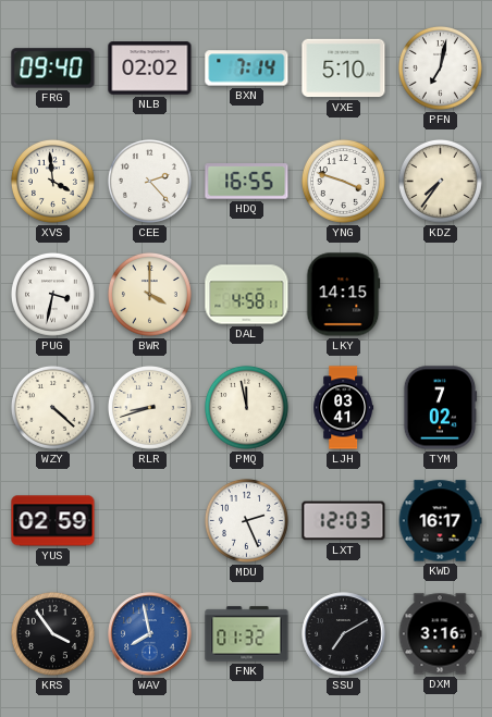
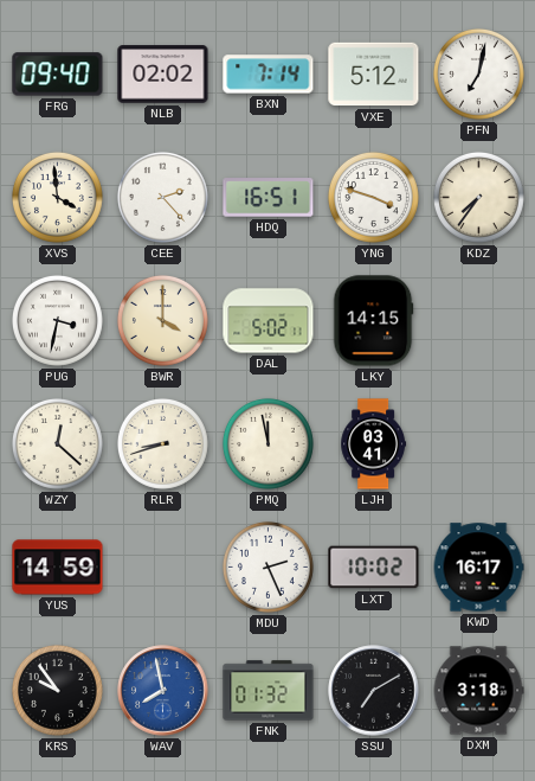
VXE: 5:10 -> 5:12
HDQ: 16:55 -> 16:51
DAL: 4:58 -> 5:02
WZY: 4:22 -> 12:22
TYM: 7:02 -> none
YUS: 02:59 -> 14:59
LXT: 12:03 -> 10:02
KRS: 3:54 -> 9:54
DXM: 3:16 -> 3:18
